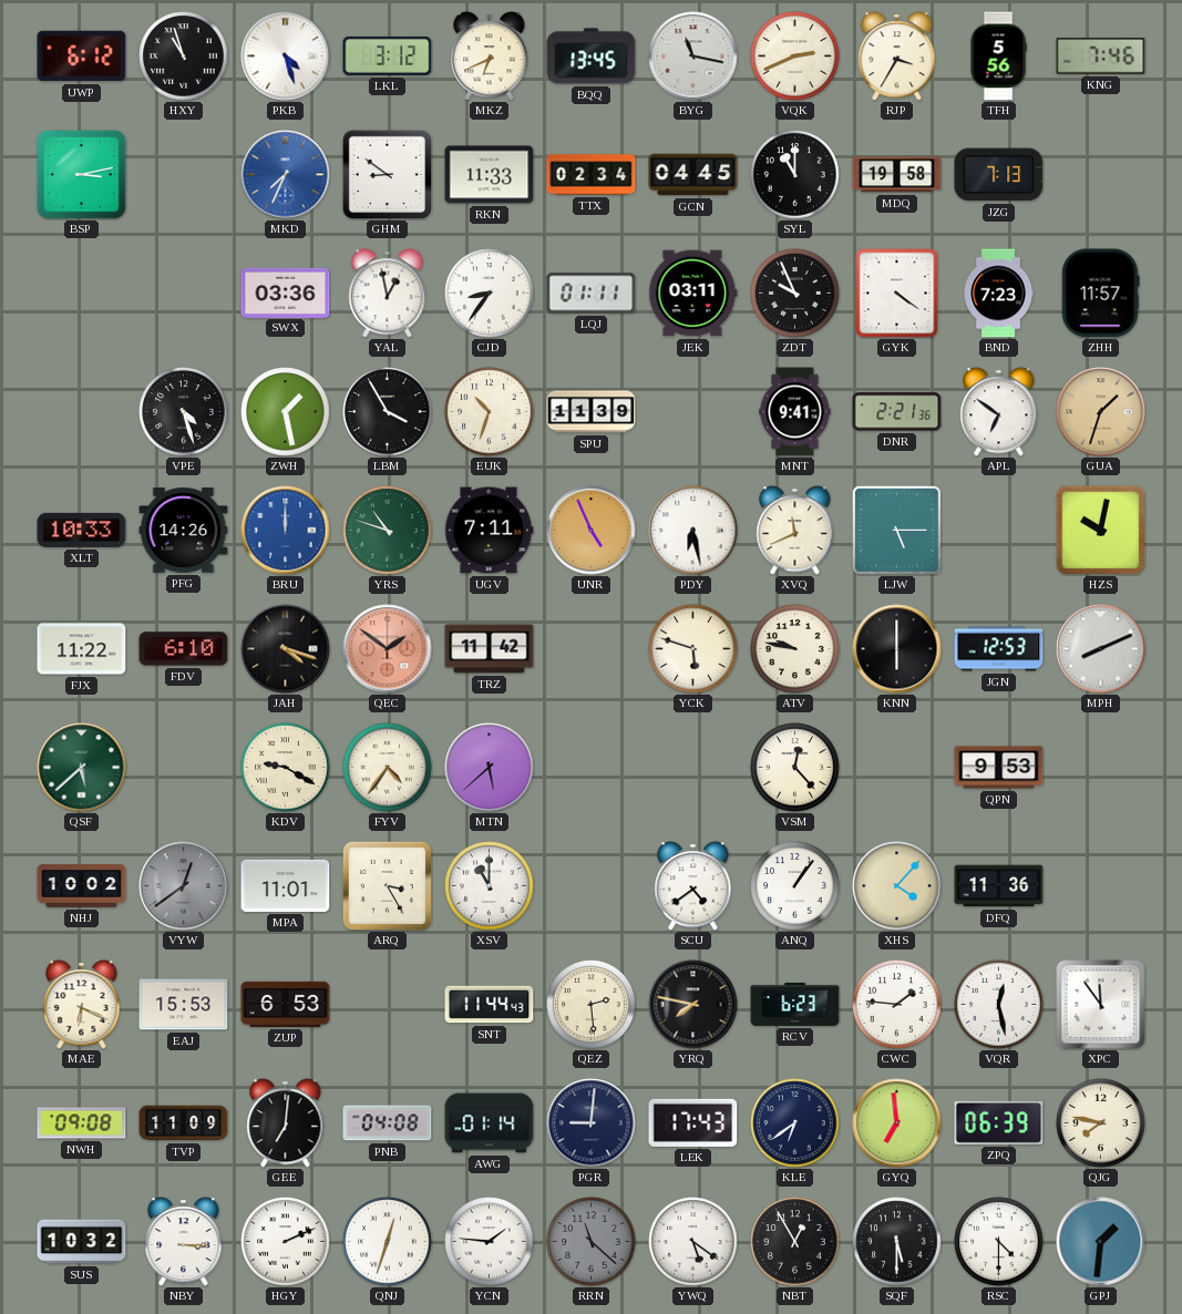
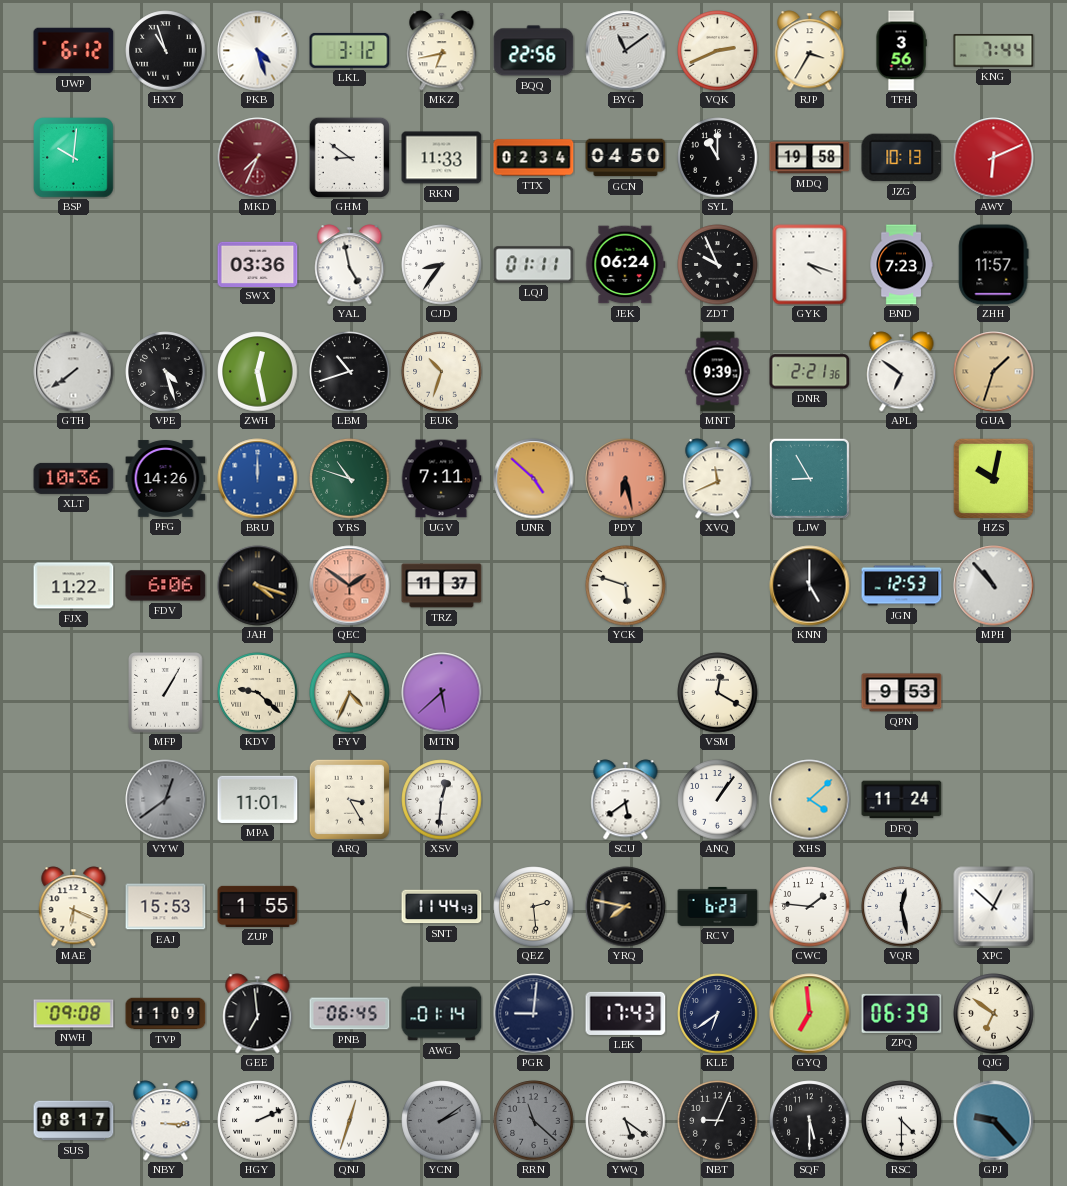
MKZ: 6:41 -> 6:43
BQQ: 13:45 -> 22:56
BYG: 11:17 -> 11:09
TFH: 5:56 -> 3:56
KNG: 7:46 -> 7:44
BSP: 3:13 -> 10:01
MKD dial: blue -> burgundy
GCN: 04:45 -> 04:50
JZG: 7:13 -> 10:13
AWY: none -> 6:11
YAL: 12:58 -> 4:58
JEK: 03:11 -> 06:24
GYK: 4:21 -> 4:18
GTH: none -> 7:39
ZWH: 1:28 -> 12:28
LBM: 3:55 -> 10:42
SPU: 11:39 -> none
MNT: 9:41 -> 9:39
XLT: 10:33 -> 10:36
UNR: 4:56 -> 4:52
PDY dial: white -> salmon
LJW: 5:15 -> 8:55
FDV: 6:10 -> 6:06
TRZ: 11:42 -> 11:37
ATV: 9:47 -> none
KNN: 6:00 -> 5:00
MPH: 8:11 -> 10:53
QSF: 5:38 -> none
MFP: none -> 1:05
KDV: 9:20 -> 9:22
FYV: 4:36 -> 4:34
VSM: 12:23 -> 12:20
NHJ: 10:02 -> none
XSV: 11:00 -> 12:31
SCU: 4:39 -> 5:39
XHS: 4:07 -> 4:08
DFQ: 11:36 -> 11:24
ZUP: 6:53 -> 1:55
XPC: 11:54 -> 12:52
GEE: 7:01 -> 6:59
PNB: 04:08 -> 06:45
QJG: 7:47 -> 6:51
SUS: 10:32 -> 08:17
YCN: 1:46 -> 2:09
YCN dial: white -> grey
NBT: 12:55 -> 9:04
GPJ: 1:31 -> 9:23
